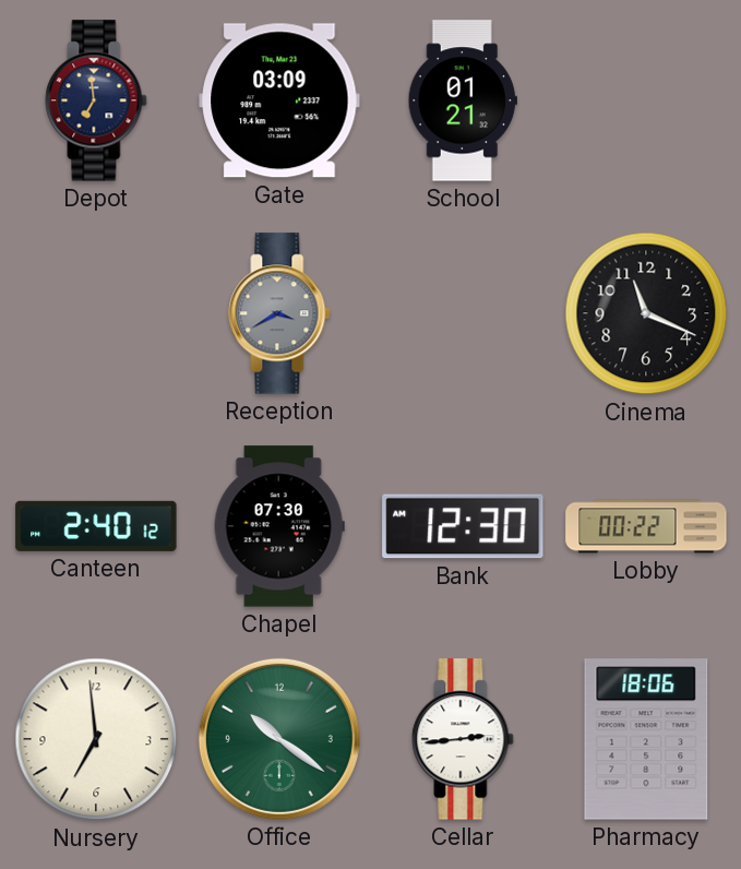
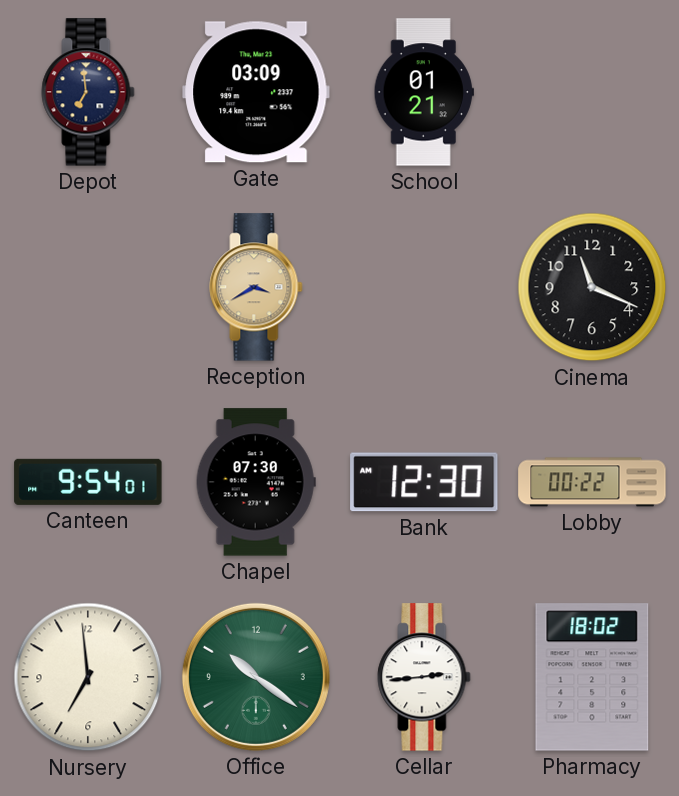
Reception dial: grey -> champagne
Canteen: 2:40 -> 9:54
Pharmacy: 18:06 -> 18:02
